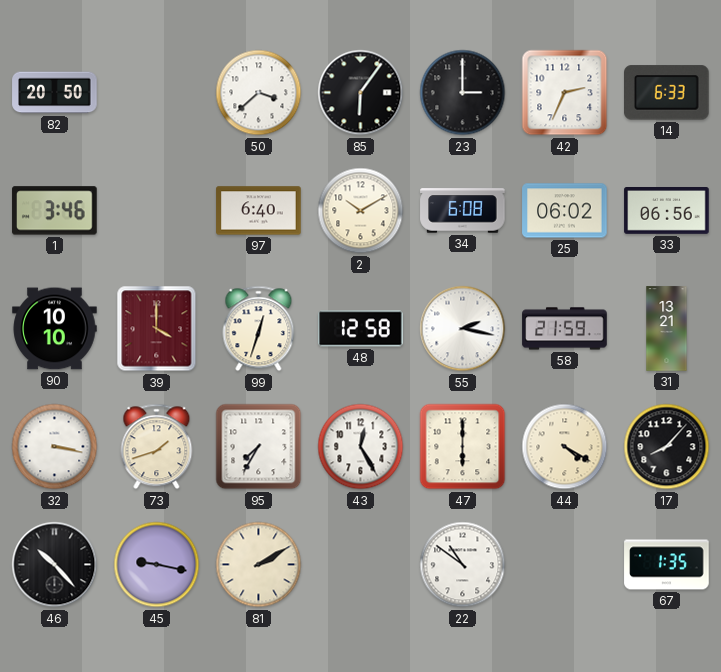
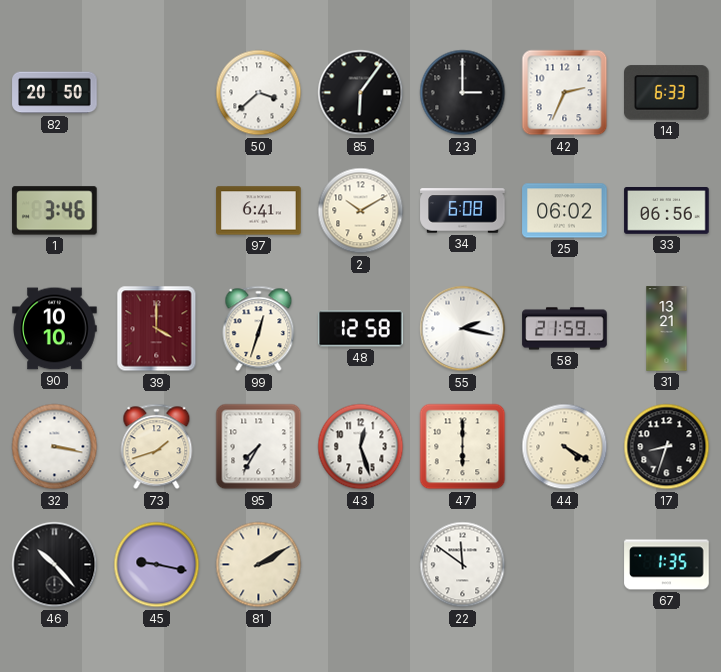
97: 6:40 -> 6:41
43: 12:25 -> 12:27
17: 8:07 -> 8:33
22: 10:51 -> 11:51
